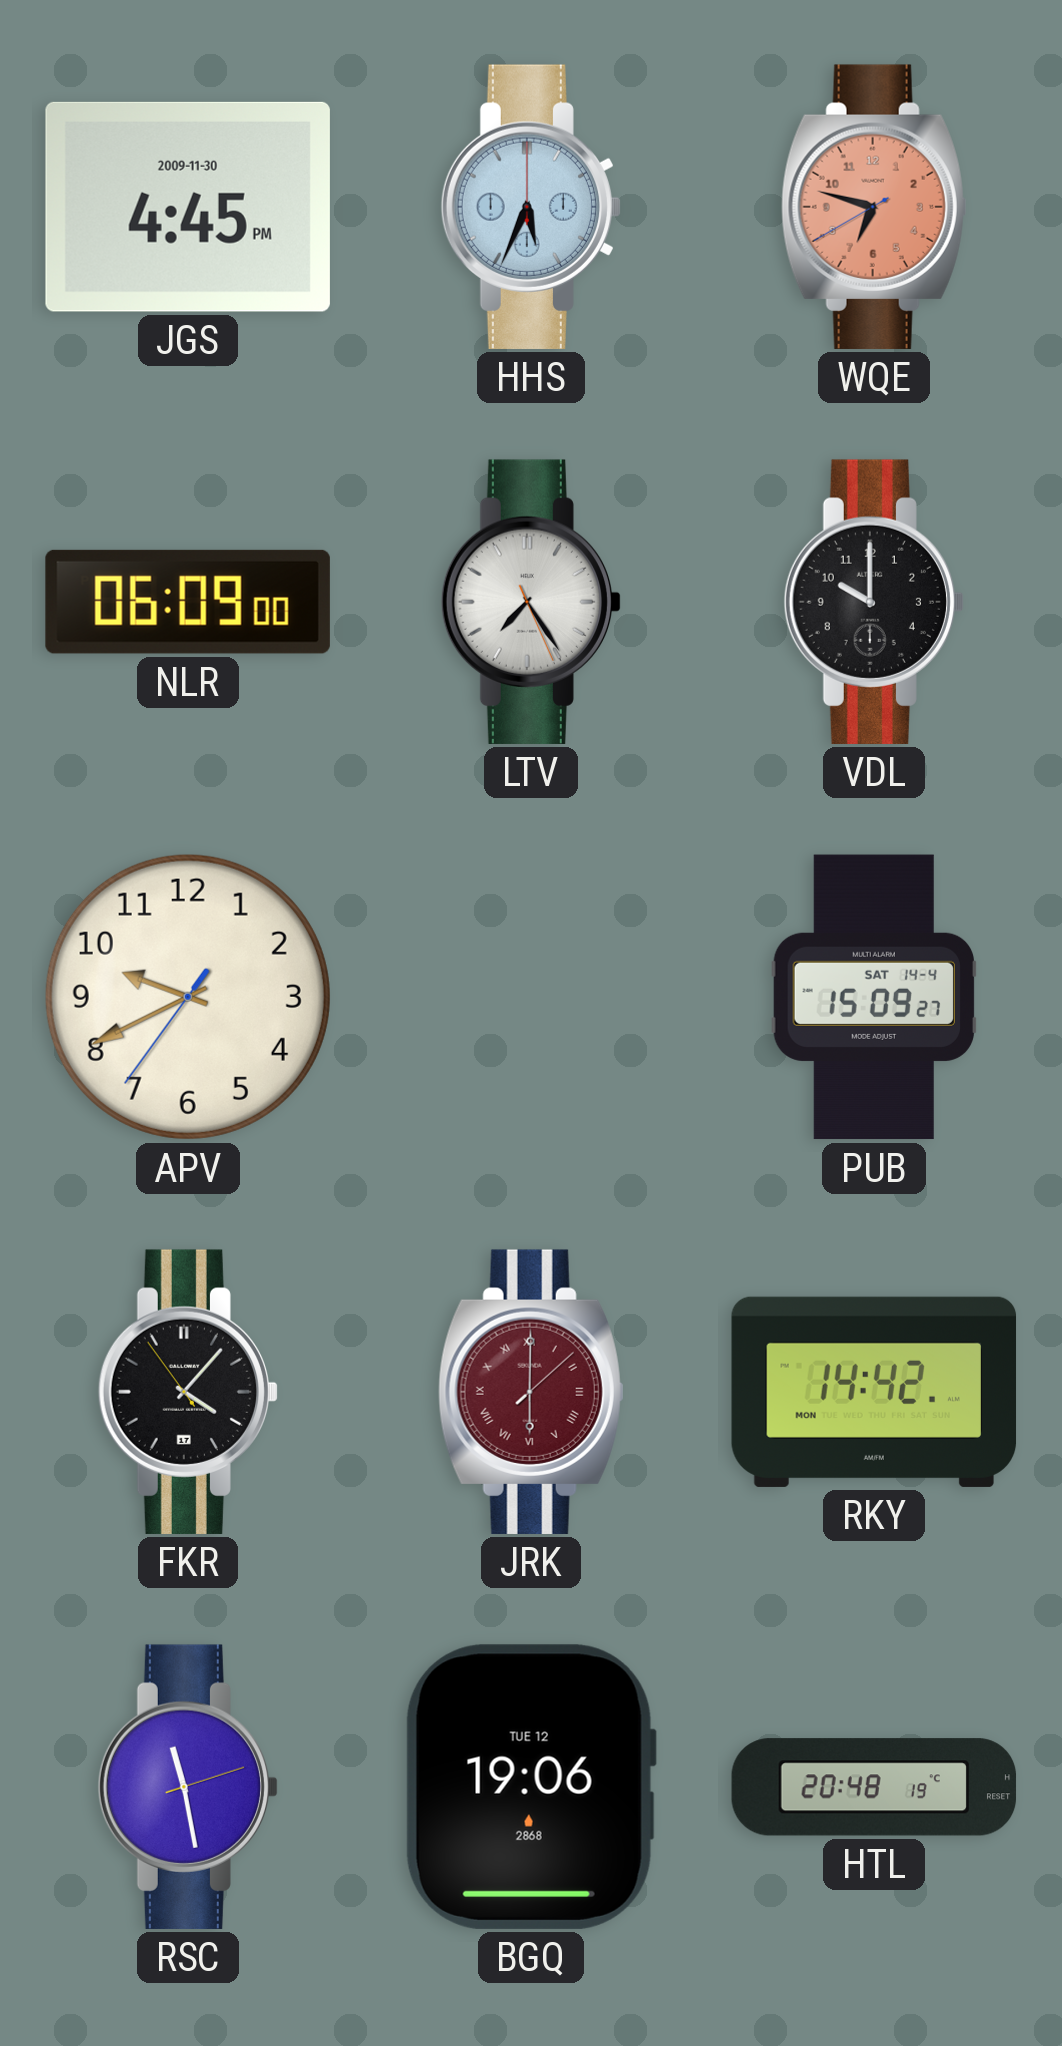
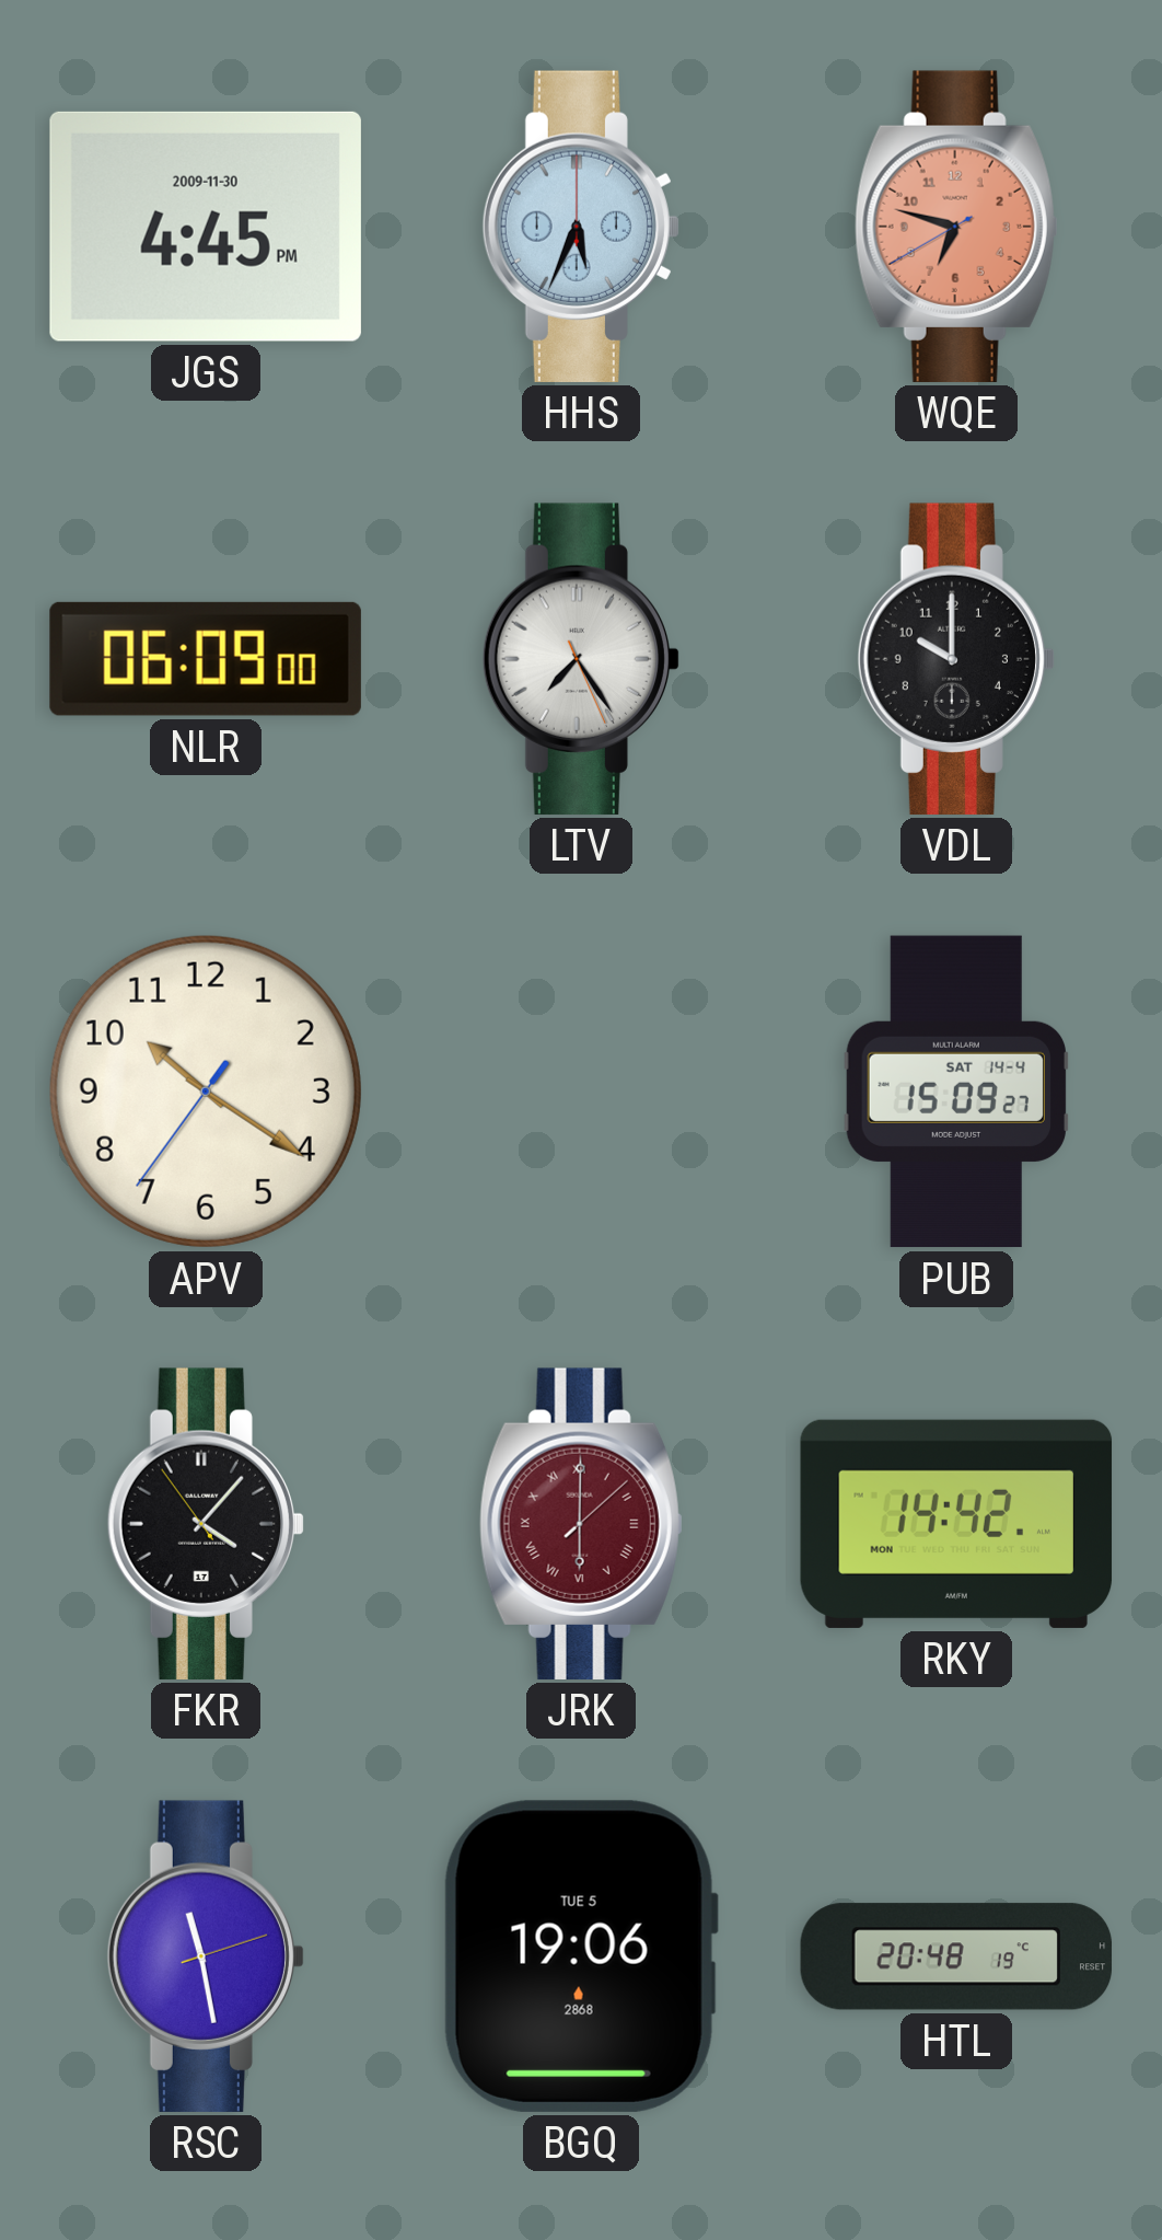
APV: 9:40 -> 10:20
BGQ date: TUE 12 -> TUE 5
